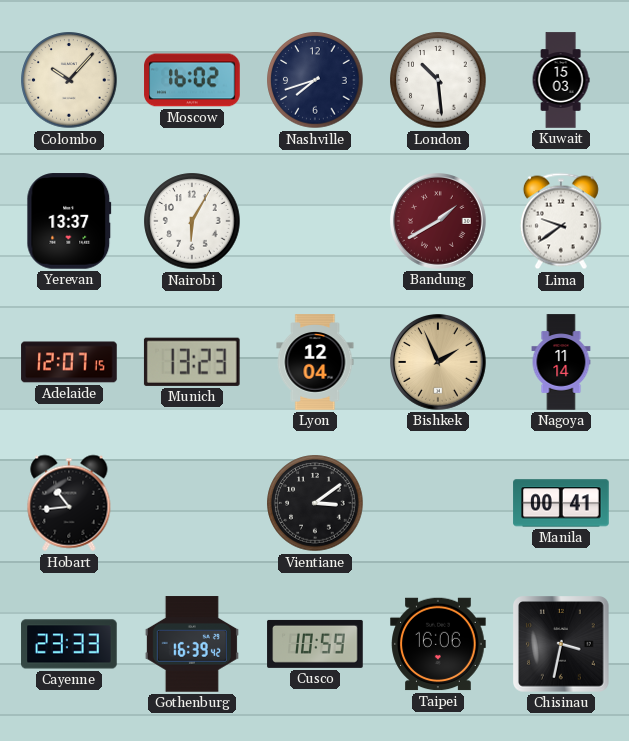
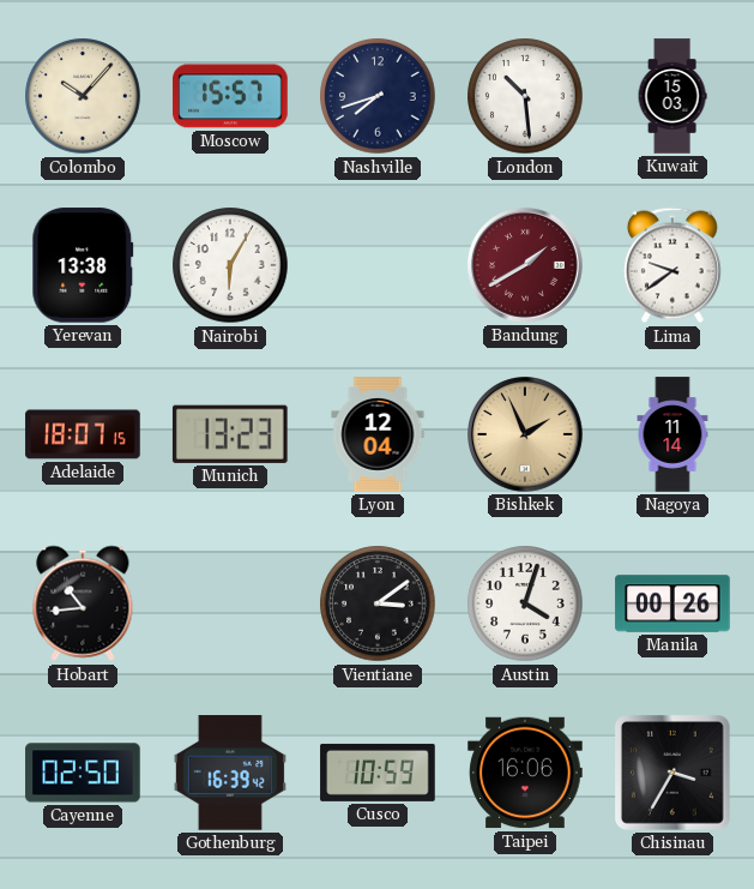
Moscow: 16:02 -> 15:57
Yerevan: 13:37 -> 13:38
Adelaide: 12:07 -> 18:07
Austin: none -> 4:03
Manila: 00:41 -> 00:26
Cayenne: 23:33 -> 02:50
Chisinau: 3:32 -> 3:35
